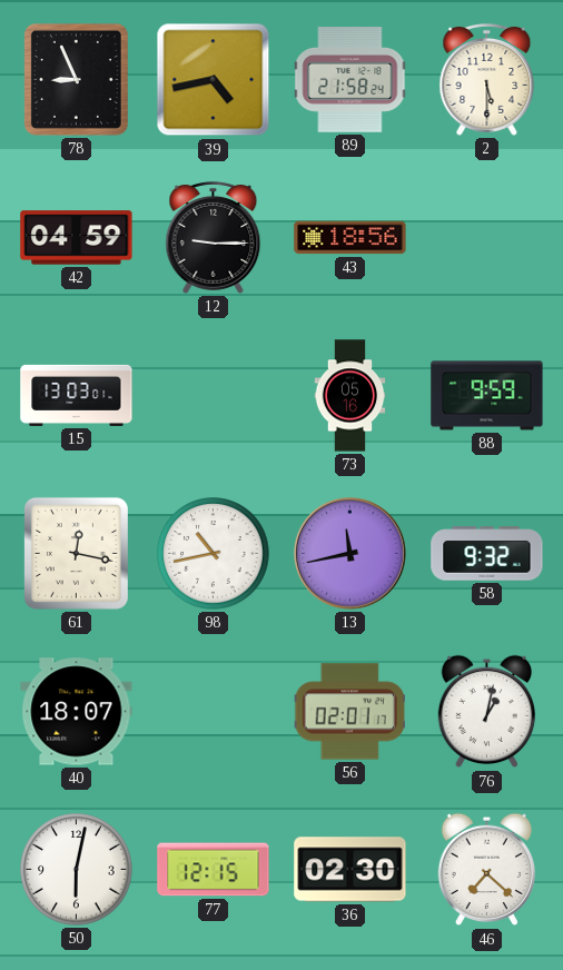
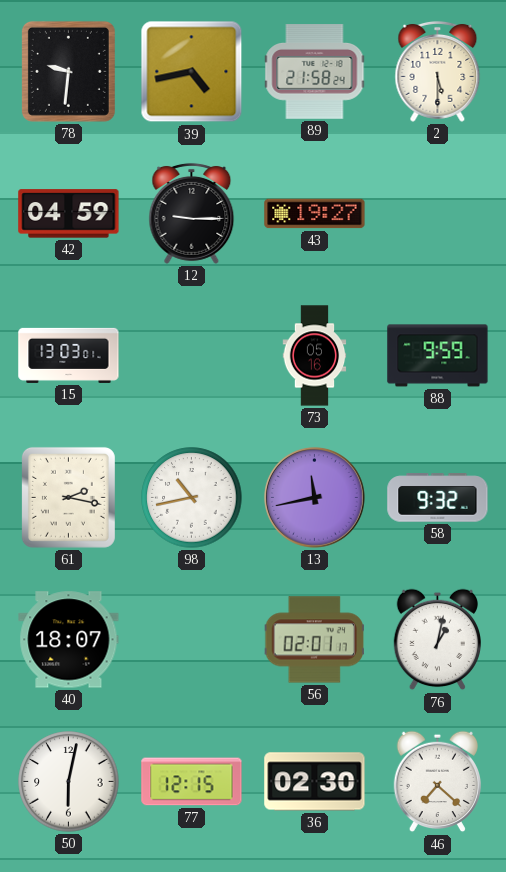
78: 8:56 -> 9:31
43: 18:56 -> 19:27
61: 12:17 -> 2:17
